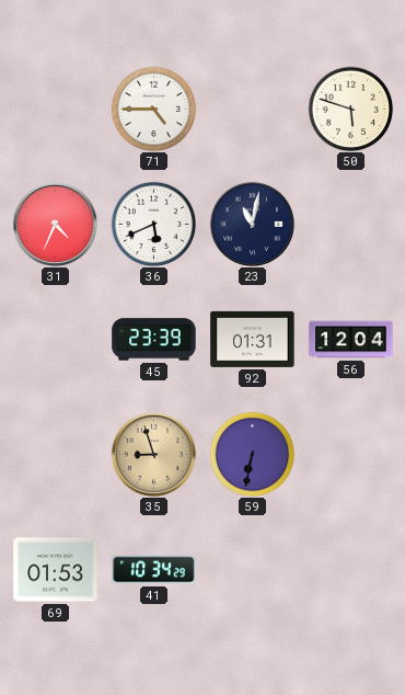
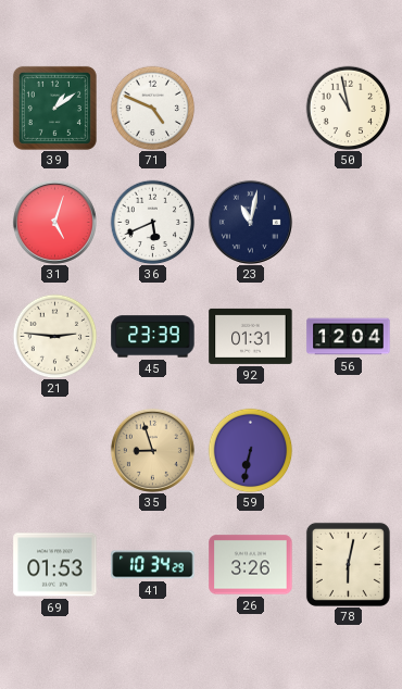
39: none -> 1:09
71: 4:45 -> 4:49
50: 5:48 -> 10:58
31: 4:34 -> 5:03
21: none -> 2:46
26: none -> 3:26
78: none -> 6:02
